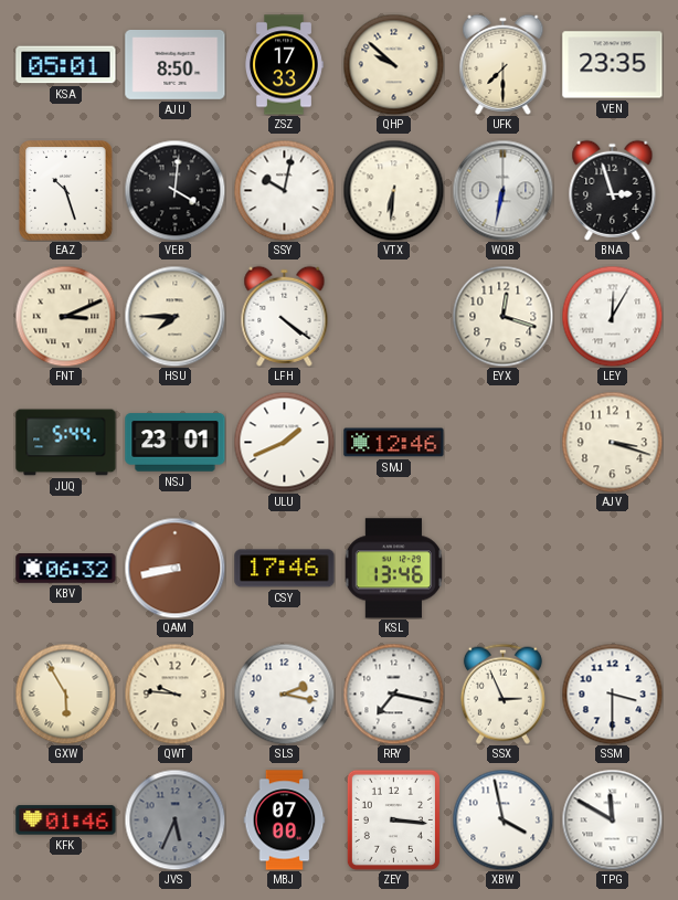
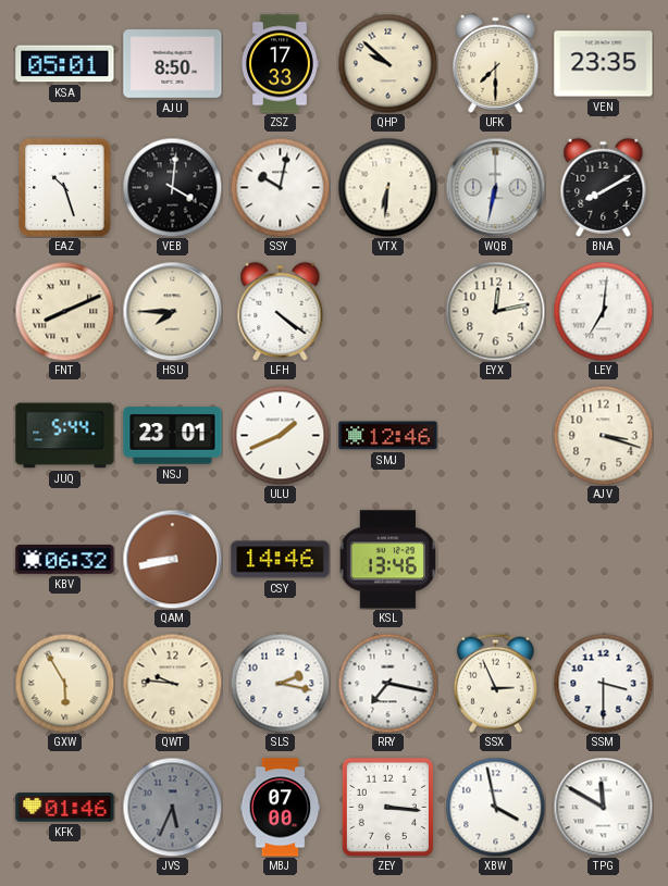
BNA: 2:57 -> 8:10
FNT: 3:11 -> 8:11
EYX: 12:18 -> 12:13
LEY: 12:05 -> 7:01
CSY: 17:46 -> 14:46
